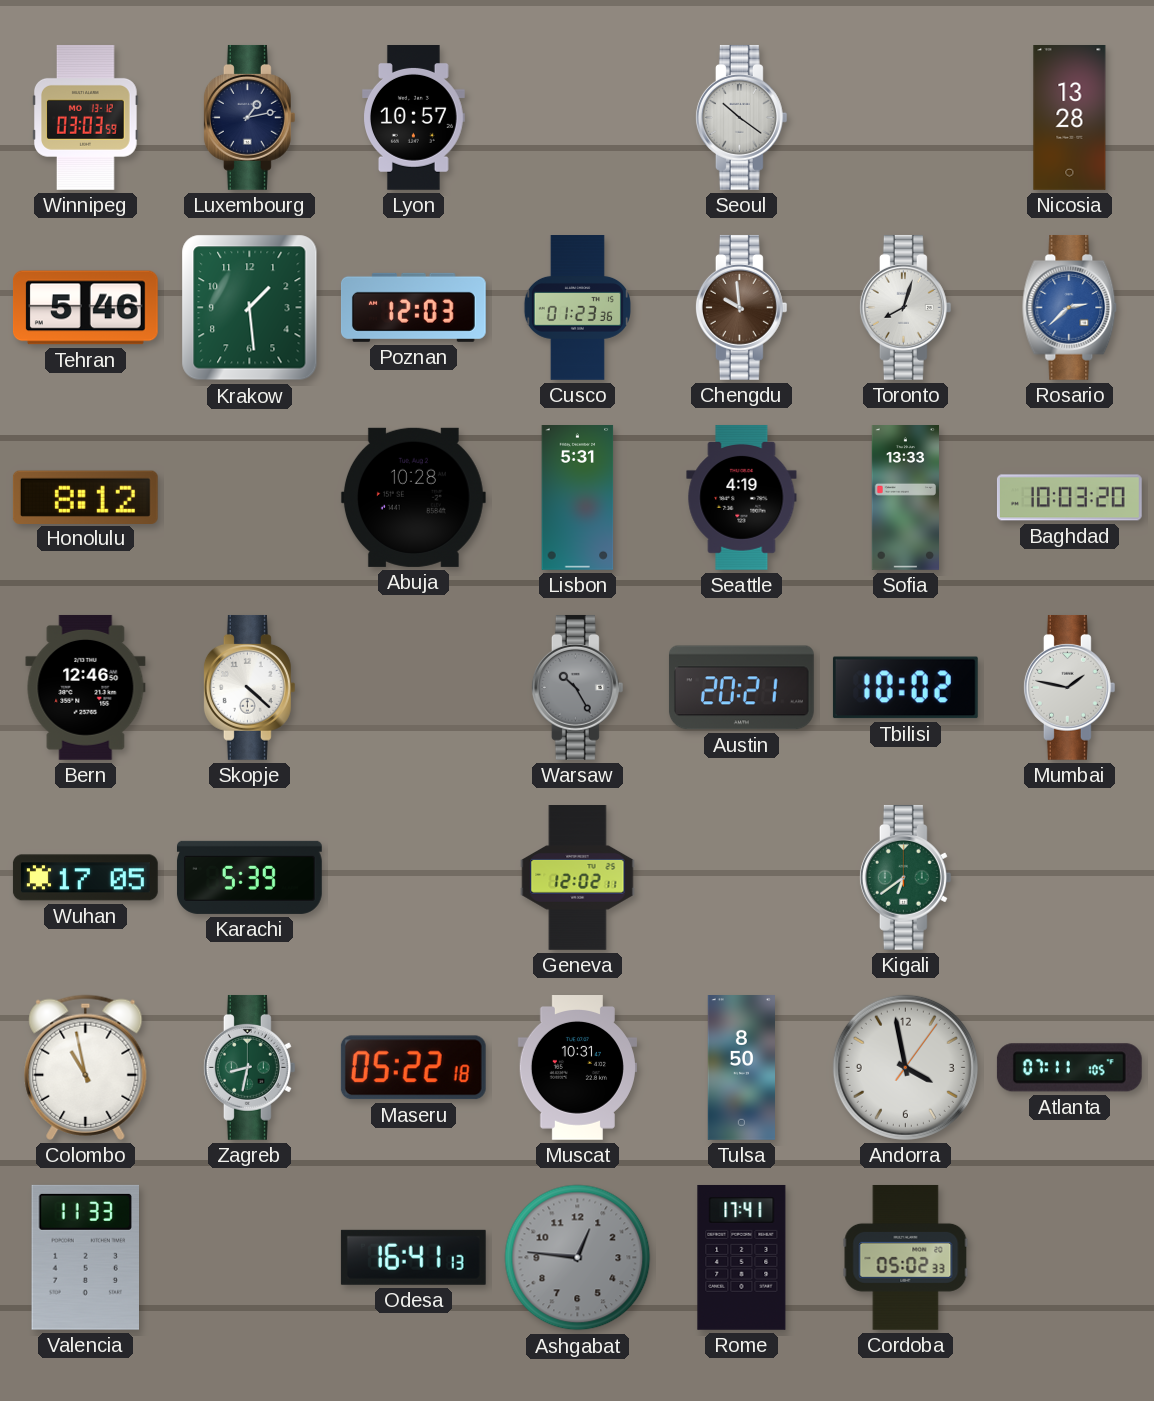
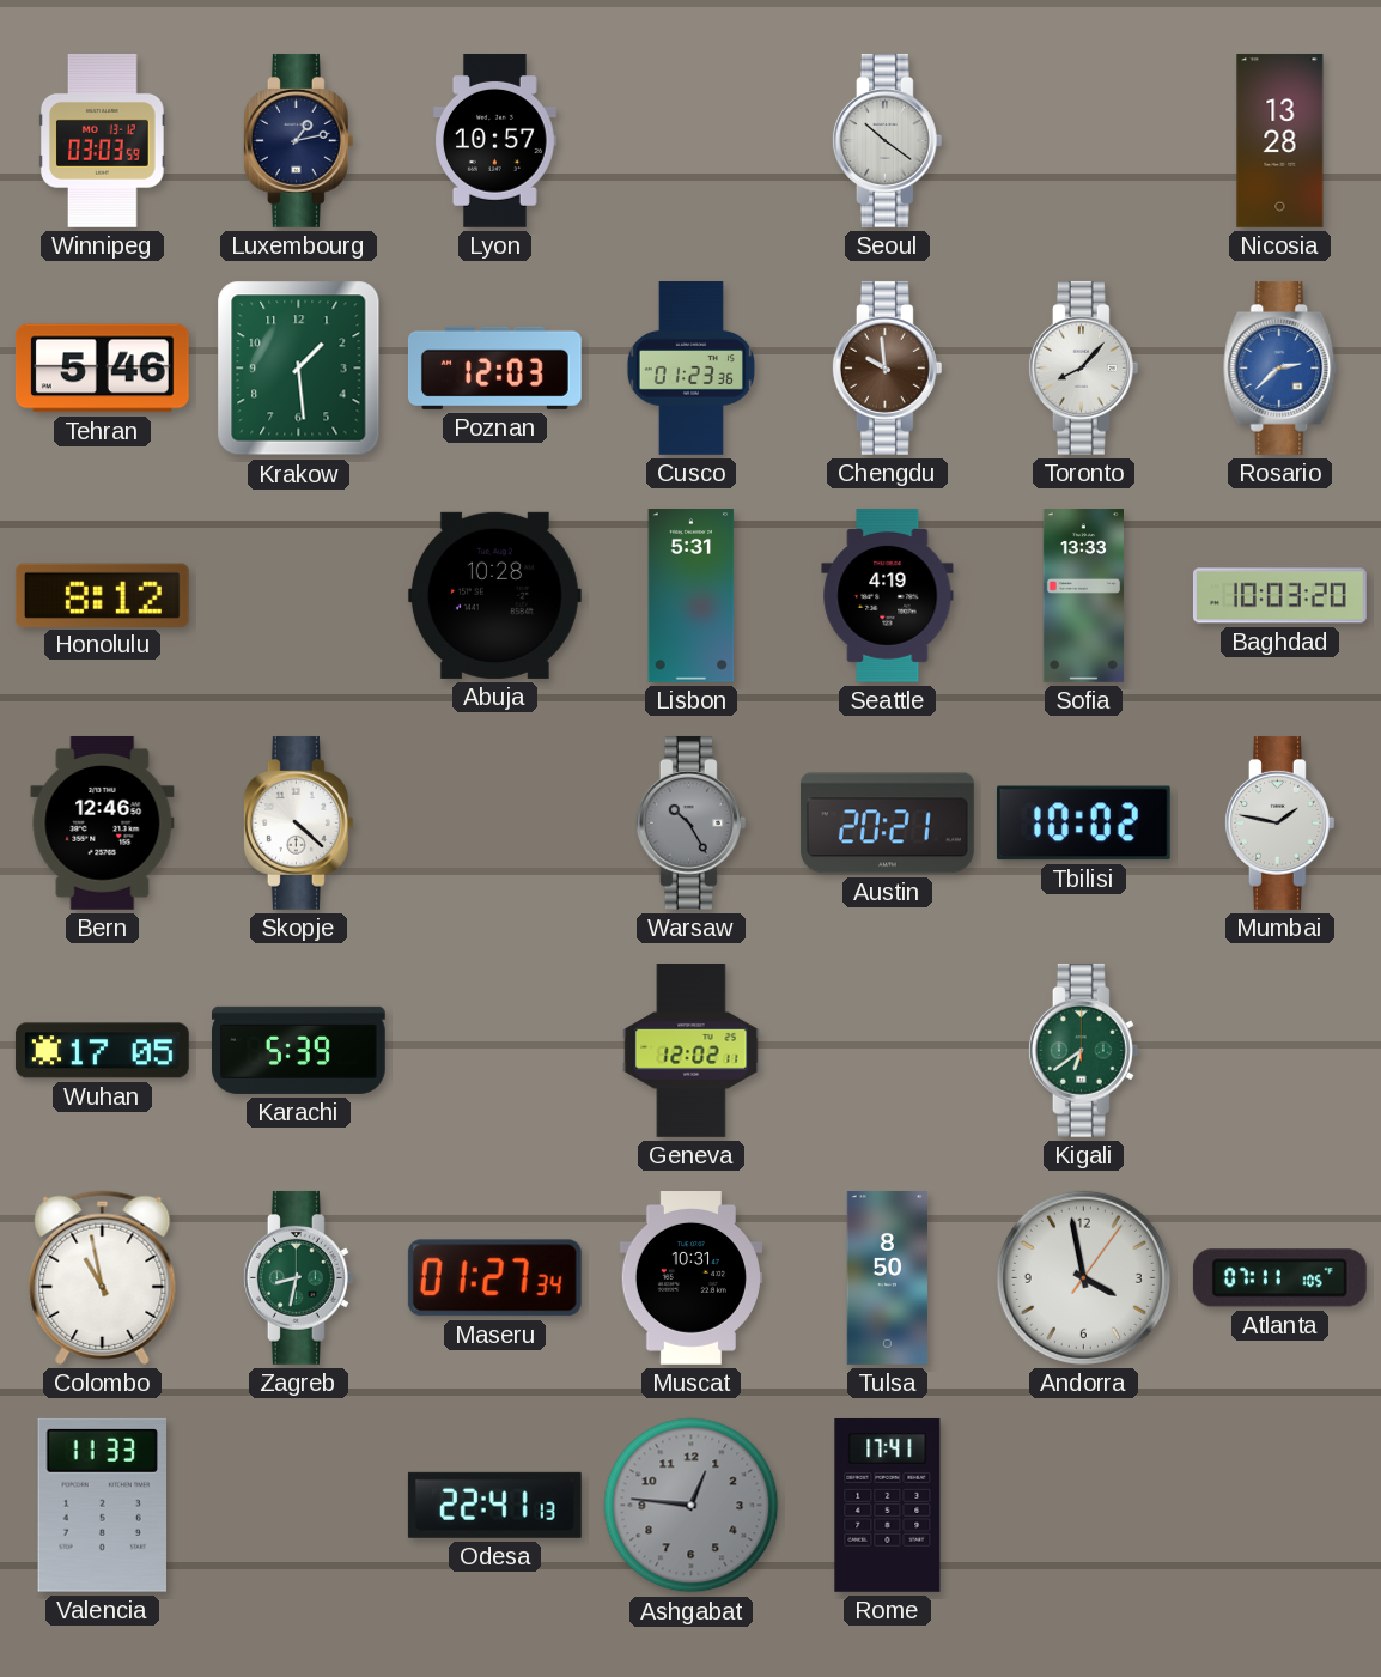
Toronto: 8:03 -> 8:07
Maseru: 05:22 -> 01:27
Odesa: 16:41 -> 22:41
Cordoba: 05:02 -> none
